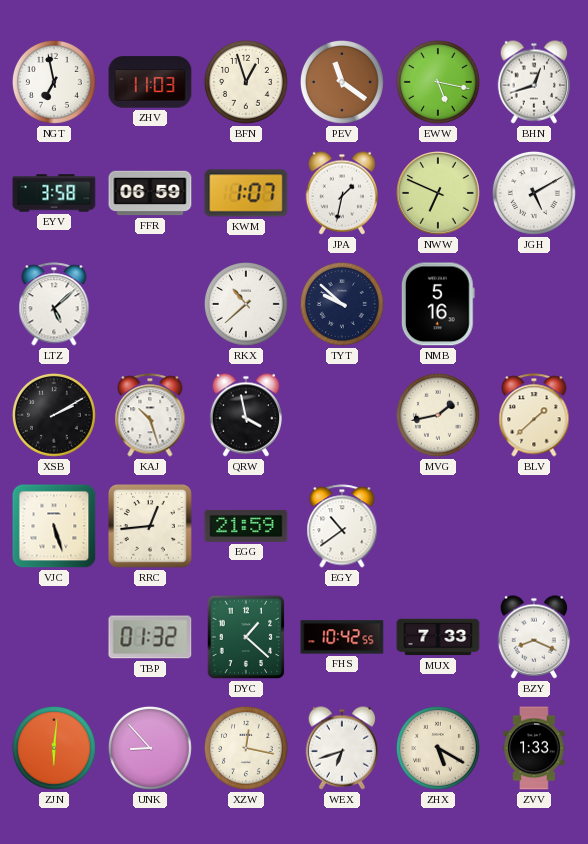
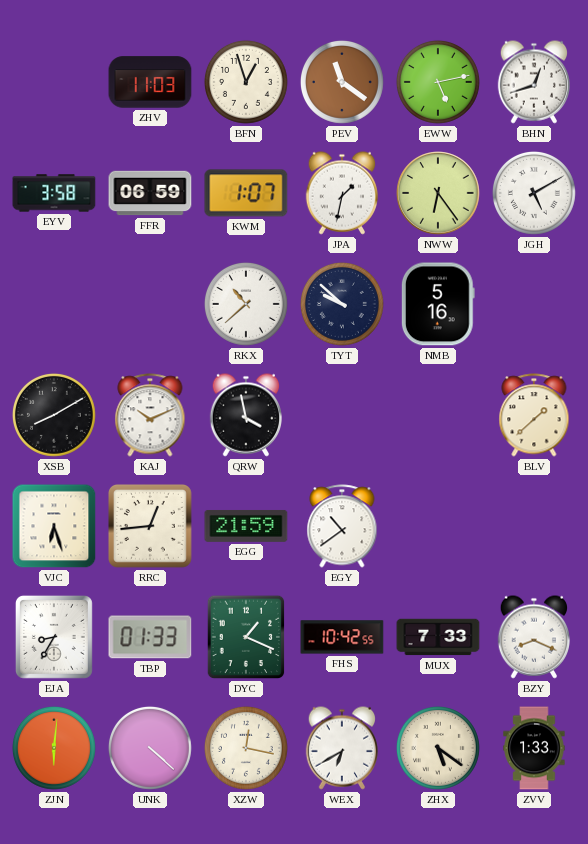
NGT: 6:58 -> none
EWW: 5:17 -> 5:13
NWW: 6:49 -> 6:24
LTZ: 5:08 -> none
XSB: 2:10 -> 8:10
KAJ: 10:27 -> 10:11
MVG: 1:43 -> none
VJC: 5:27 -> 6:27
EJA: none -> 8:35
TBP: 01:32 -> 01:33
DYC: 1:22 -> 1:19
UNK: 8:53 -> 4:22
WEX: 6:42 -> 6:40
ZHX: 5:20 -> 5:21
